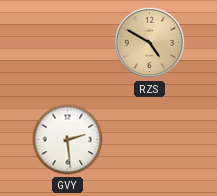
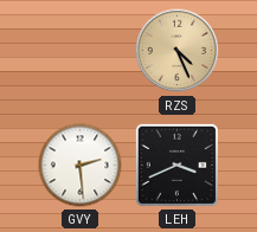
RZS: 4:50 -> 4:26
LEH: none -> 3:41
